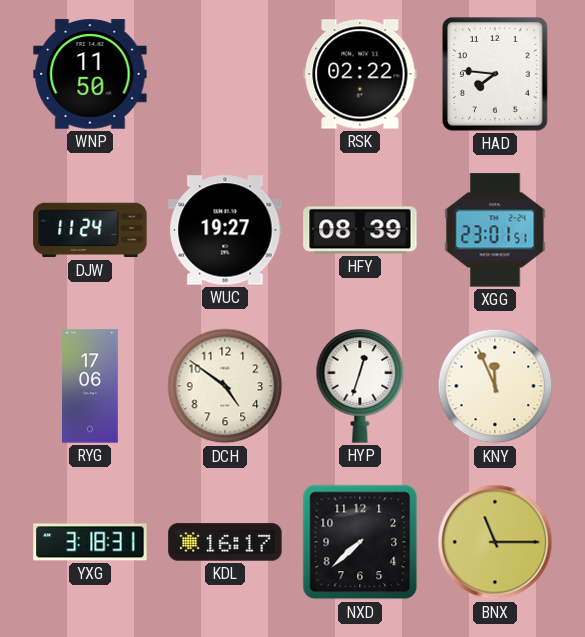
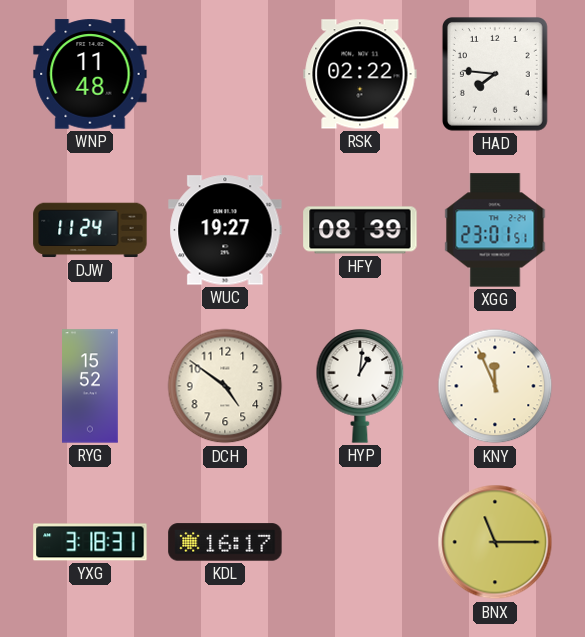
WNP: 11:50 -> 11:48
RYG: 17:06 -> 15:52
HYP: 12:33 -> 1:01
NXD: 7:38 -> none
